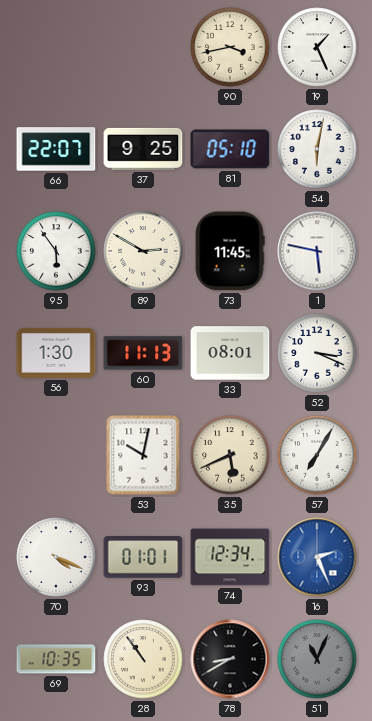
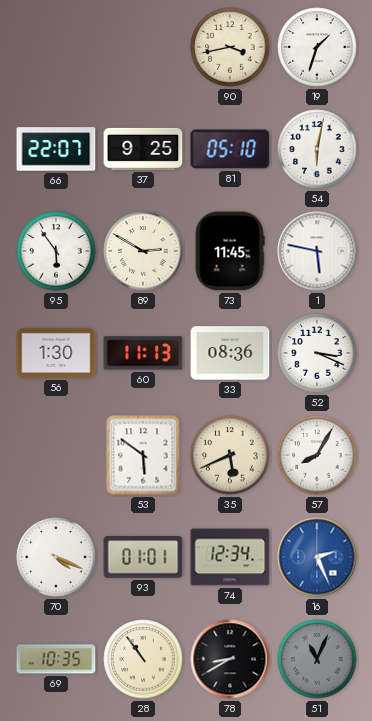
19: 1:26 -> 1:33
33: 08:01 -> 08:36
53: 10:02 -> 5:51
57: 7:05 -> 8:05
